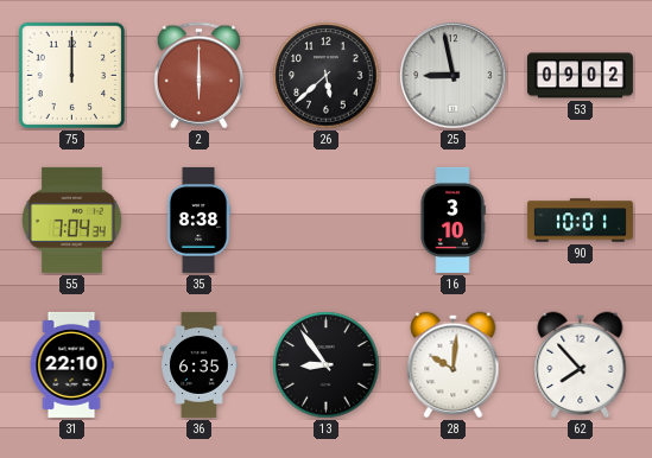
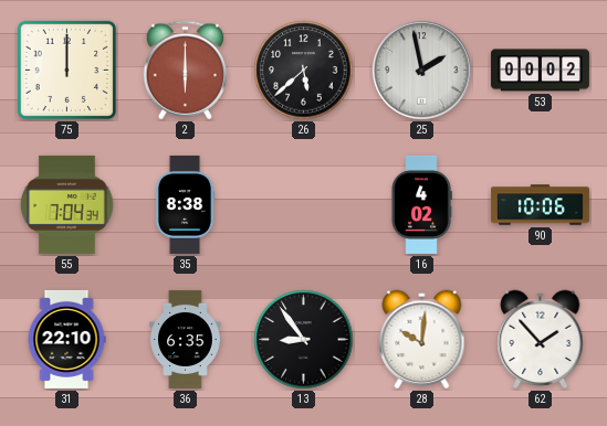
25: 8:58 -> 1:58
53: 09:02 -> 00:02
16: 3:10 -> 4:02
90: 10:01 -> 10:06
62: 7:53 -> 1:53
